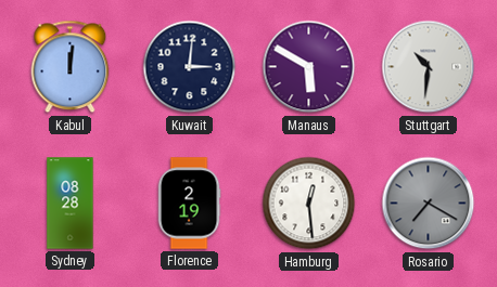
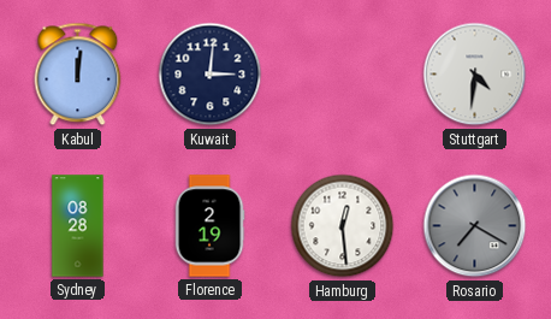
Manaus: 5:50 -> none
Stuttgart: 10:31 -> 4:31
